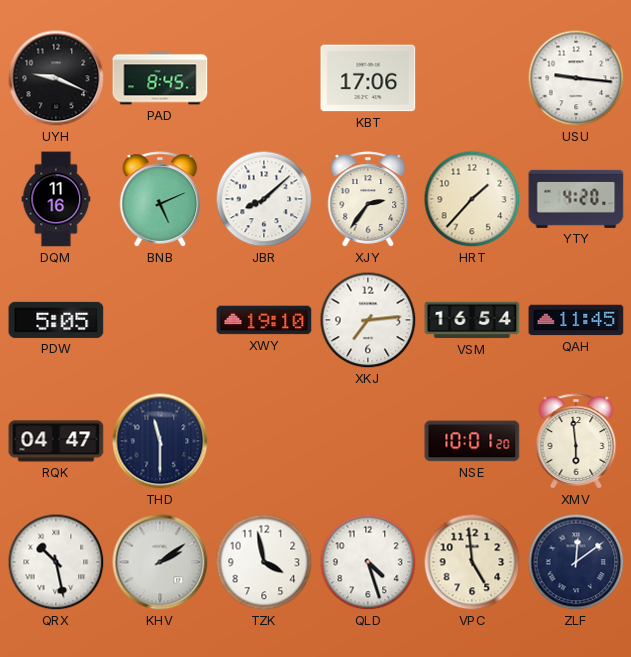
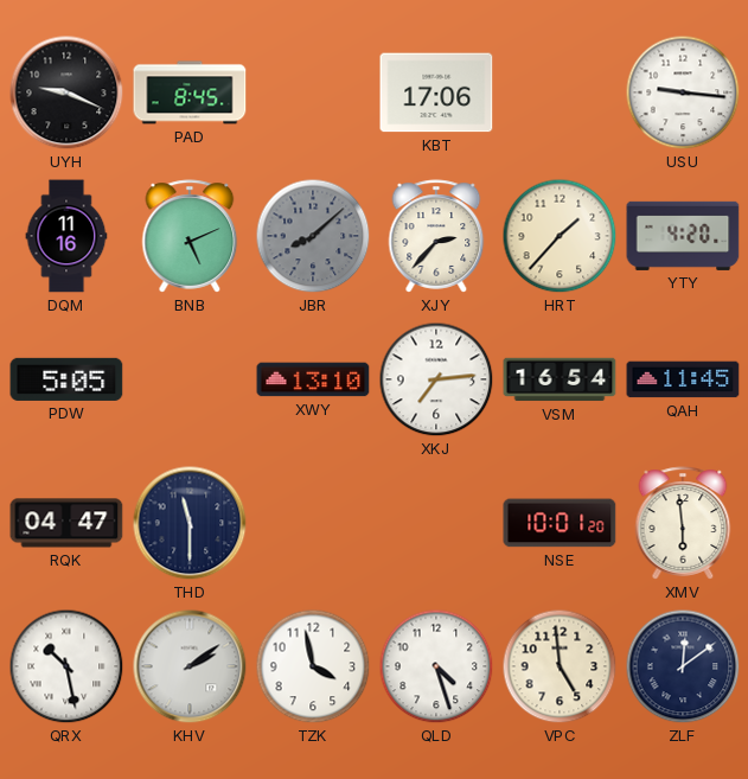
JBR dial: white -> grey
XJY: 2:36 -> 2:37
XWY: 19:10 -> 13:10
